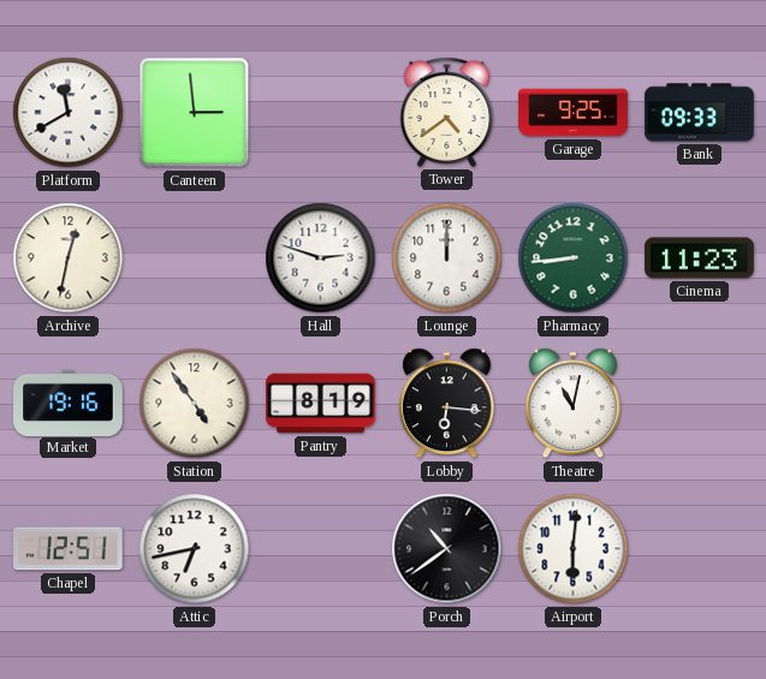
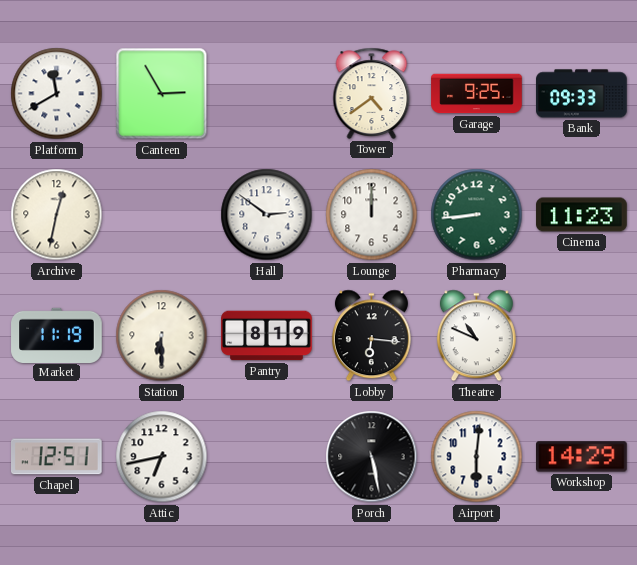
Canteen: 2:59 -> 2:55
Hall: 2:48 -> 2:51
Market: 19:16 -> 11:19
Station: 4:54 -> 6:30
Theatre: 11:02 -> 10:49
Porch: 10:39 -> 5:28
Workshop: none -> 14:29
